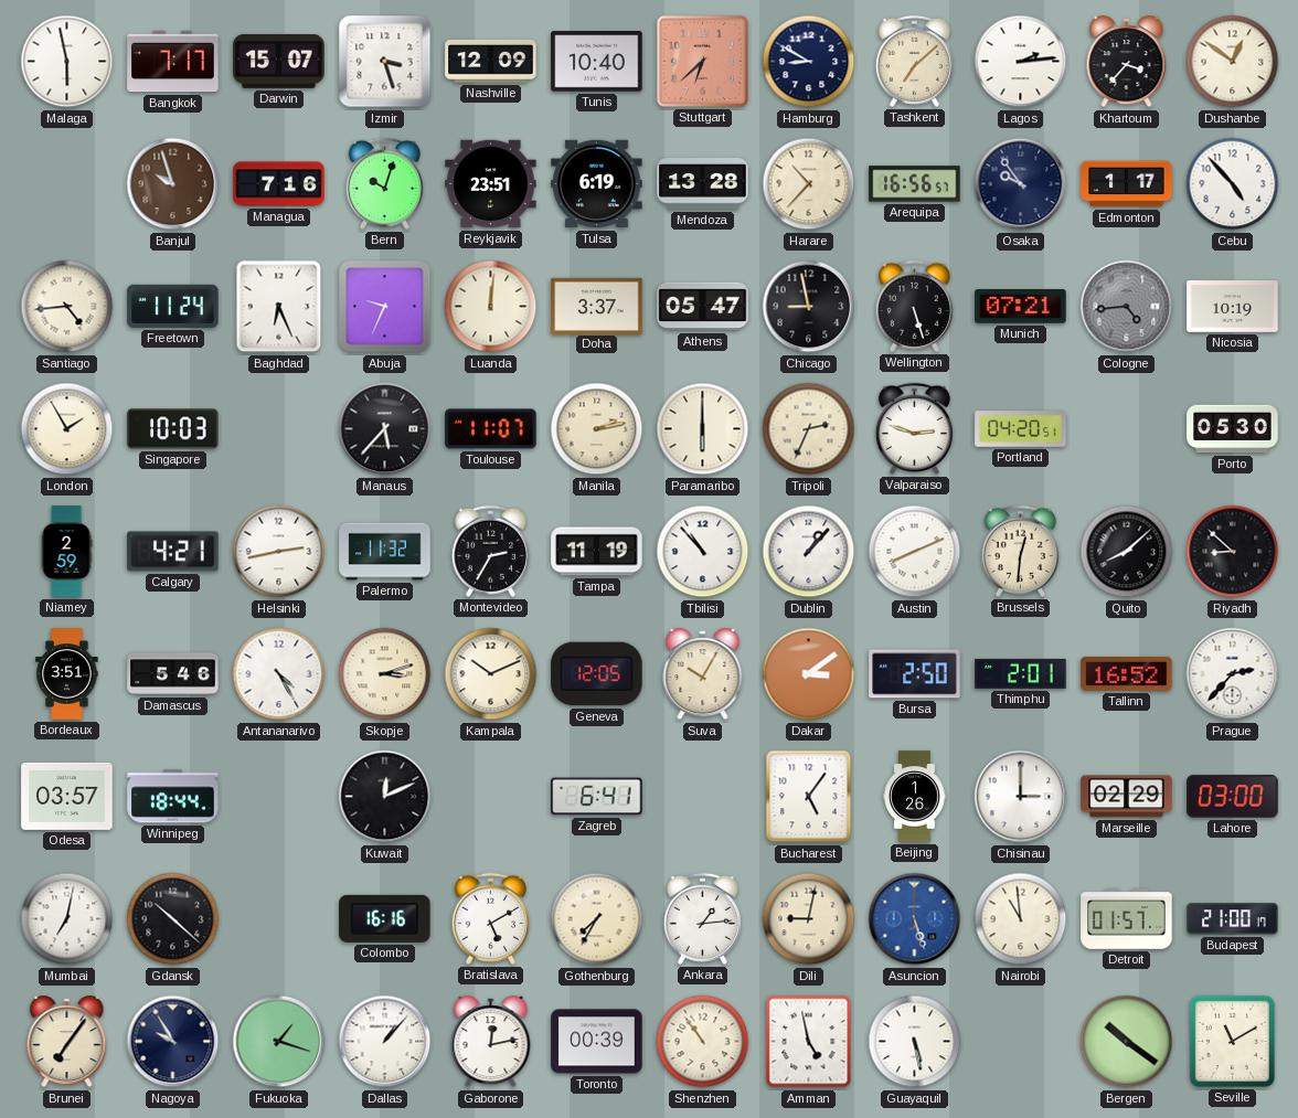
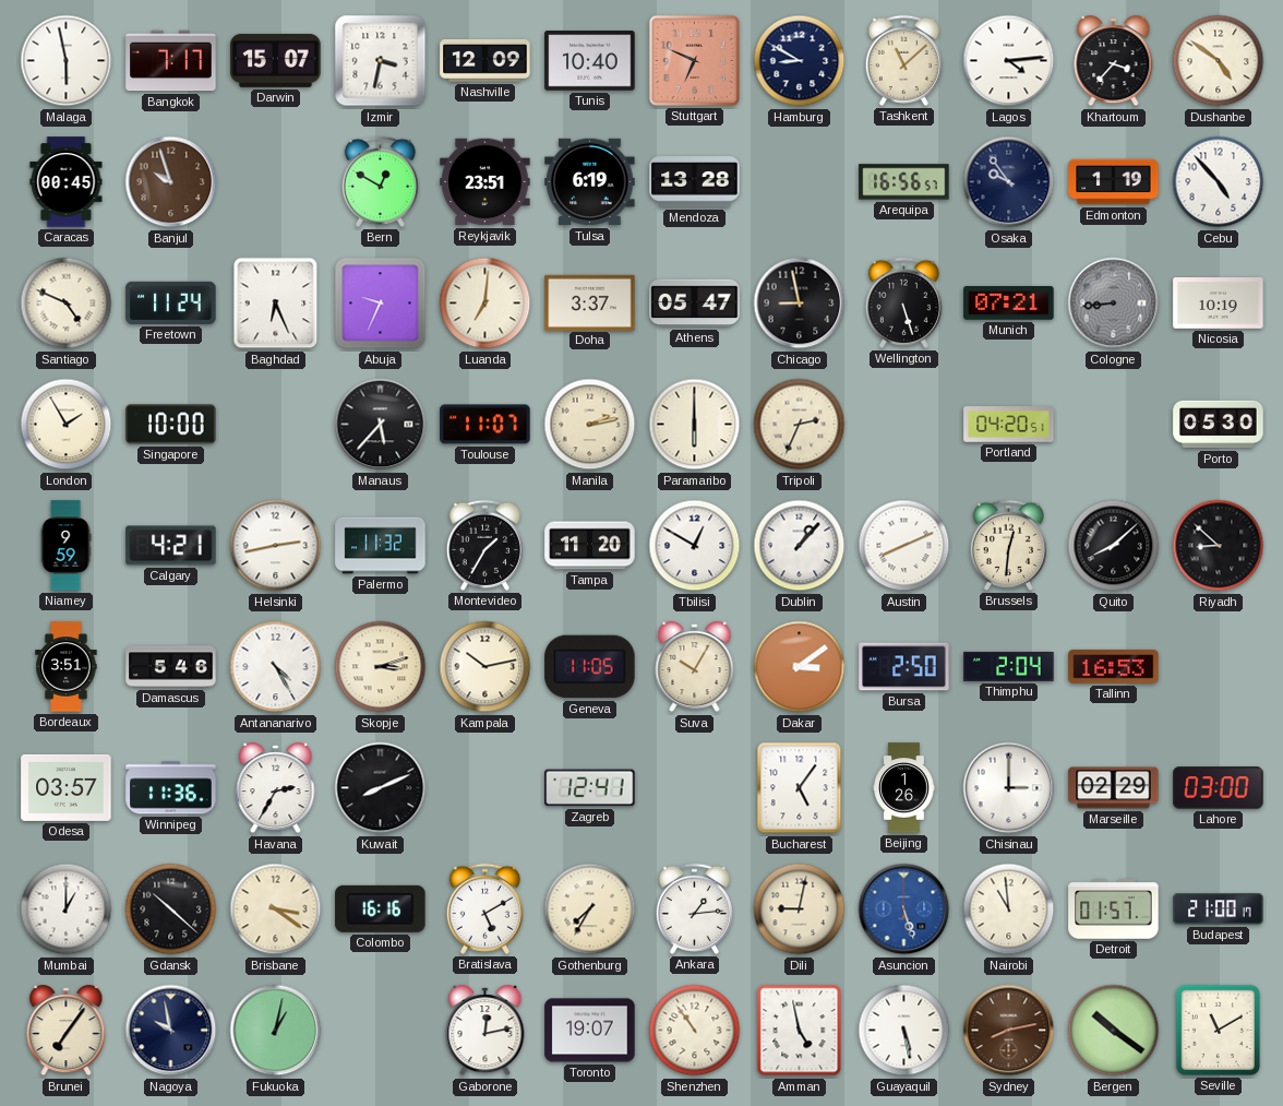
Izmir: 3:27 -> 3:32
Stuttgart: 6:38 -> 6:49
Tashkent: 7:08 -> 11:08
Lagos: 2:14 -> 4:14
Dushanbe: 12:51 -> 4:51
Caracas: none -> 00:45
Managua: 7:16 -> none
Bern: 10:03 -> 12:50
Harare: 10:37 -> none
Edmonton: 1:17 -> 1:19
Santiago: 4:44 -> 4:49
Luanda: 12:01 -> 7:01
Cologne: 4:44 -> 8:44
Singapore: 10:03 -> 10:00
Valparaiso: 2:48 -> none
Niamey: 2:59 -> 9:59
Montevideo: 2:35 -> 1:35
Tampa: 11:19 -> 11:20
Tbilisi: 10:53 -> 12:50
Kampala: 10:11 -> 10:13
Geneva: 12:05 -> 11:05
Thimphu: 2:01 -> 2:04
Tallinn: 16:52 -> 16:53
Prague: 2:37 -> none
Winnipeg: 18:44 -> 11:36
Havana: none -> 2:35
Kuwait: 12:11 -> 8:11
Zagreb: 6:41 -> 12:41
Mumbai: 7:02 -> 1:00
Brisbane: none -> 3:21
Nagoya: 9:55 -> 9:58
Fukuoka: 1:18 -> 1:02
Dallas: 1:07 -> none
Toronto: 00:39 -> 19:07
Sydney: none -> 8:13
